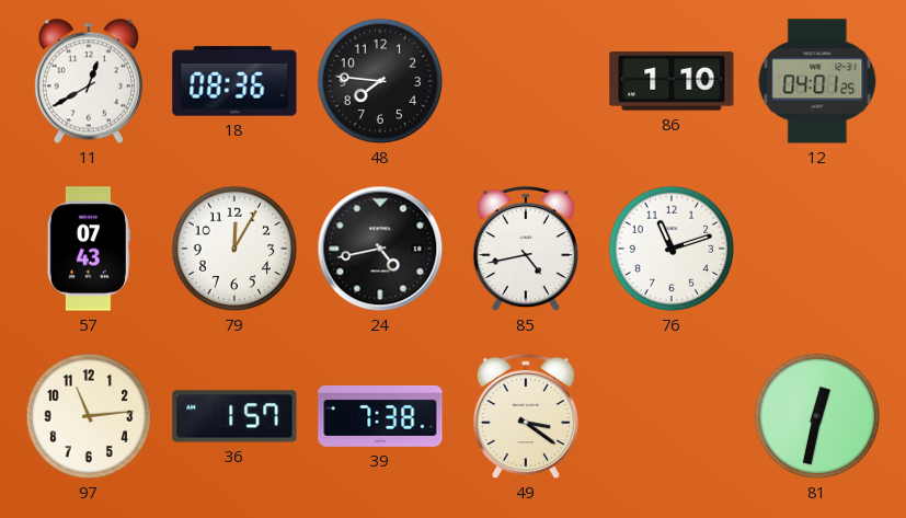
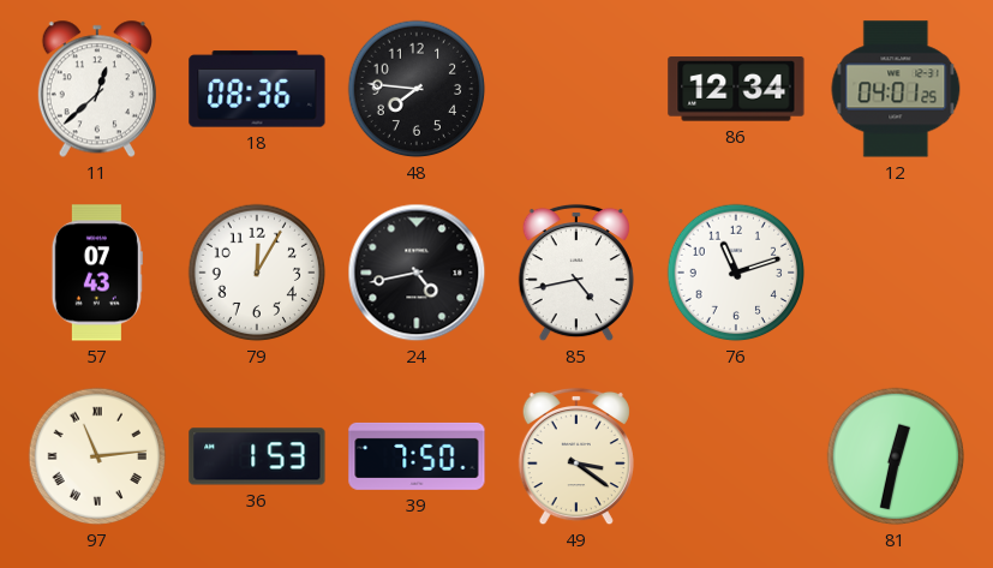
11: 12:40 -> 12:38
86: 1:10 -> 12:34
97 numerals: Arabic -> Roman
36: 1:57 -> 1:53
39: 7:38 -> 7:50
